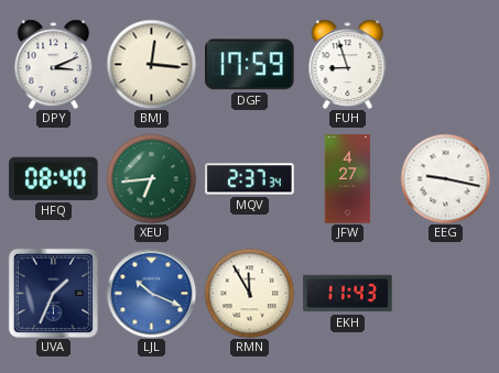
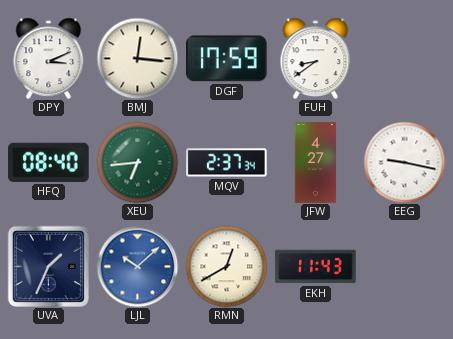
FUH: 8:57 -> 8:39
LJL: 10:19 -> 10:08
RMN: 11:55 -> 12:40
